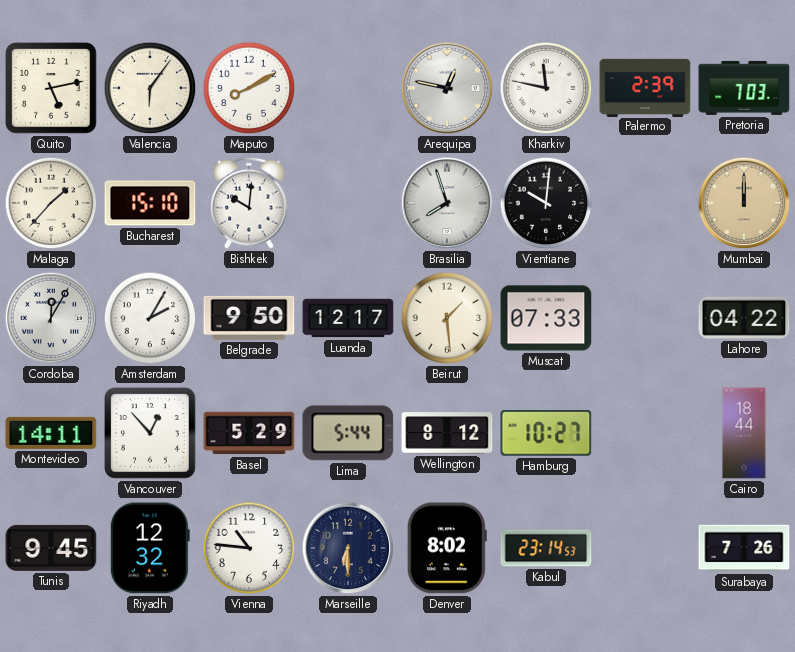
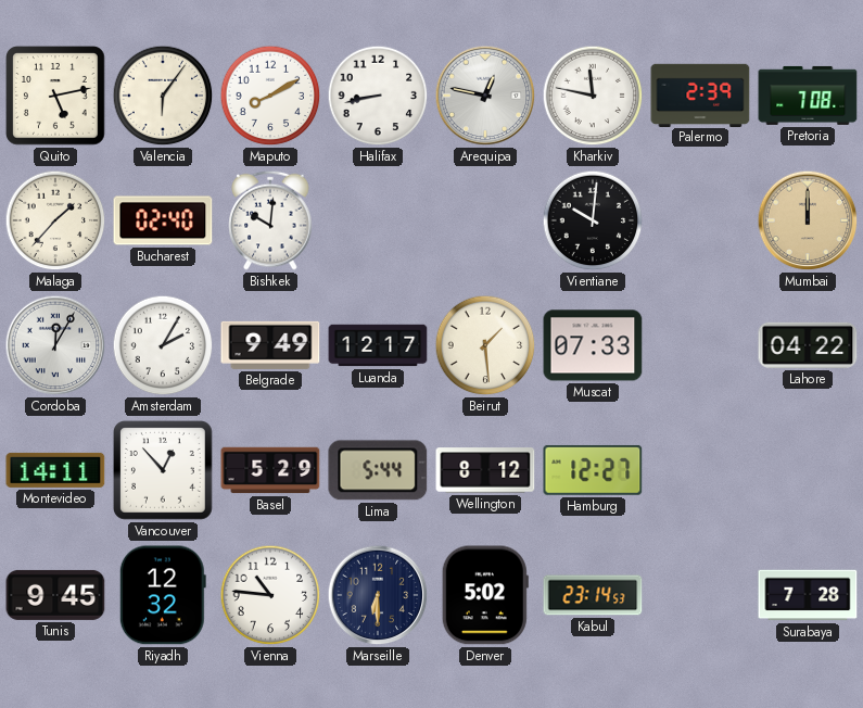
Halifax: none -> 8:43
Pretoria: 7:03 -> 7:08
Bucharest: 15:10 -> 02:40
Brasilia: 7:57 -> none
Belgrade: 9:50 -> 9:49
Hamburg: 10:27 -> 12:27
Cairo: 18:44 -> none
Denver: 8:02 -> 5:02
Surabaya: 7:26 -> 7:28
